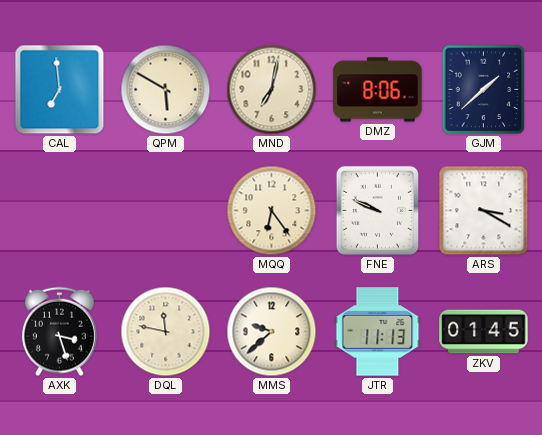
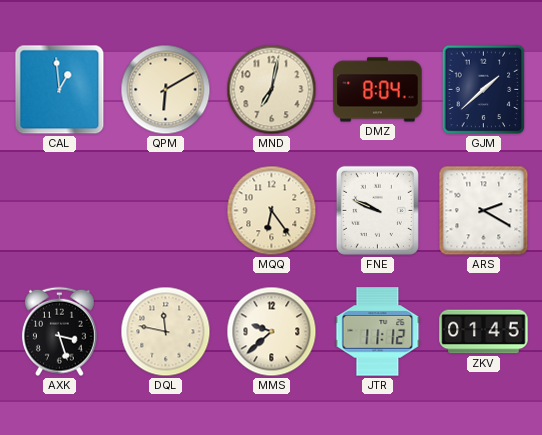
CAL: 6:59 -> 12:59
QPM: 5:50 -> 6:10
DMZ: 8:06 -> 8:04
ARS: 3:20 -> 2:20
JTR: 11:13 -> 11:12
